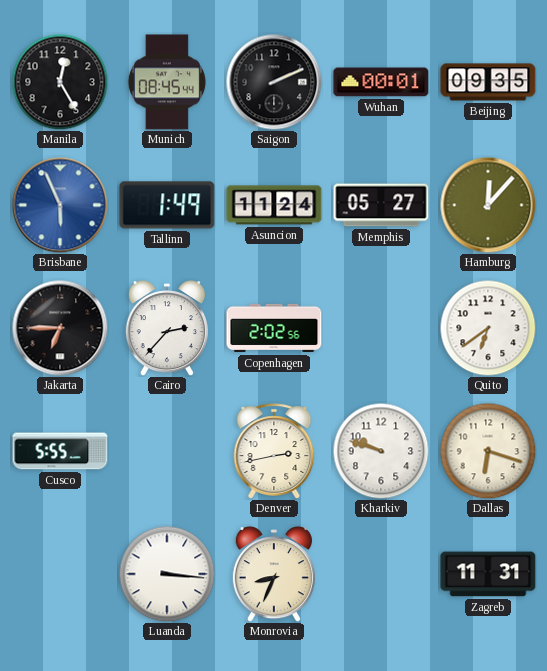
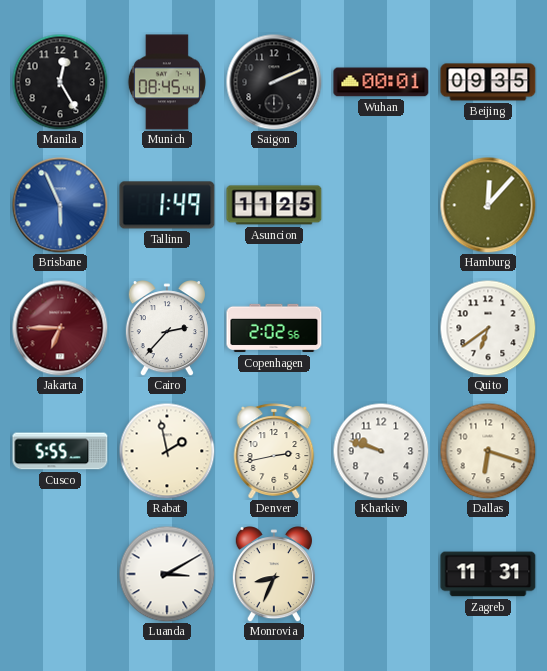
Asuncion: 11:24 -> 11:25
Memphis: 05:27 -> none
Jakarta dial: black -> burgundy
Rabat: none -> 1:58
Luanda: 3:16 -> 3:10
